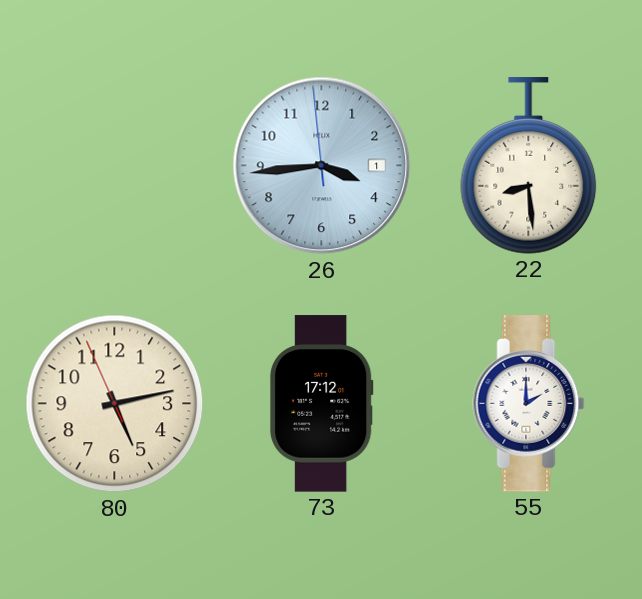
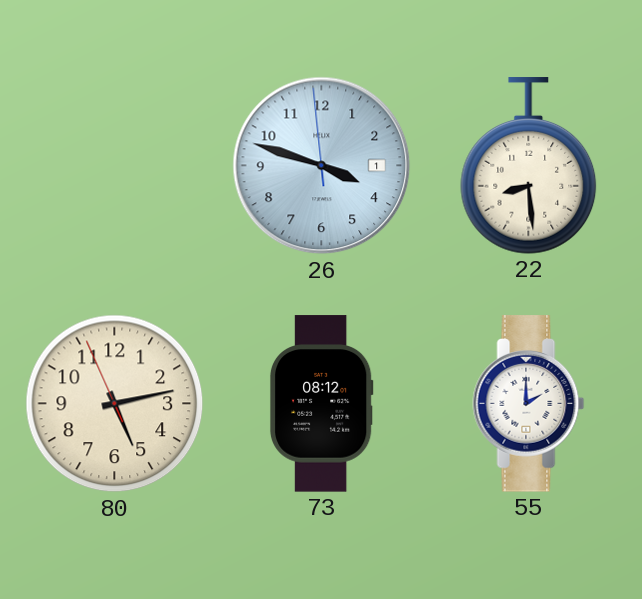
26: 3:43 -> 3:47
73: 17:12 -> 08:12
